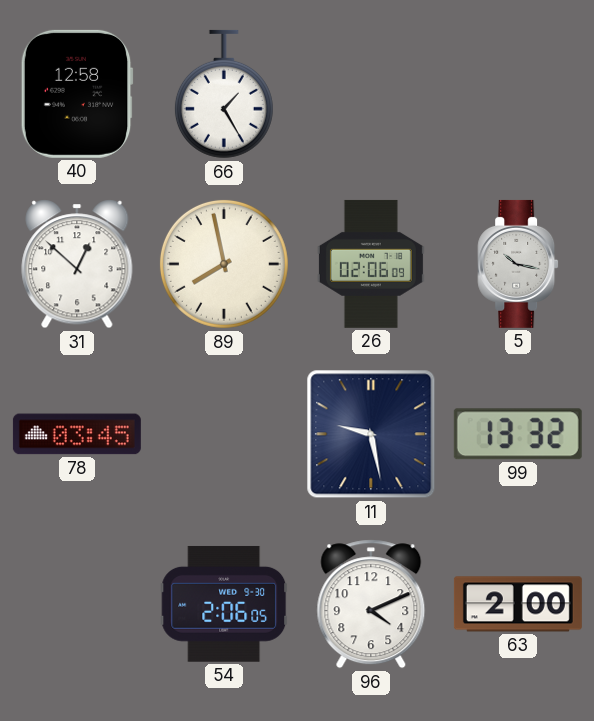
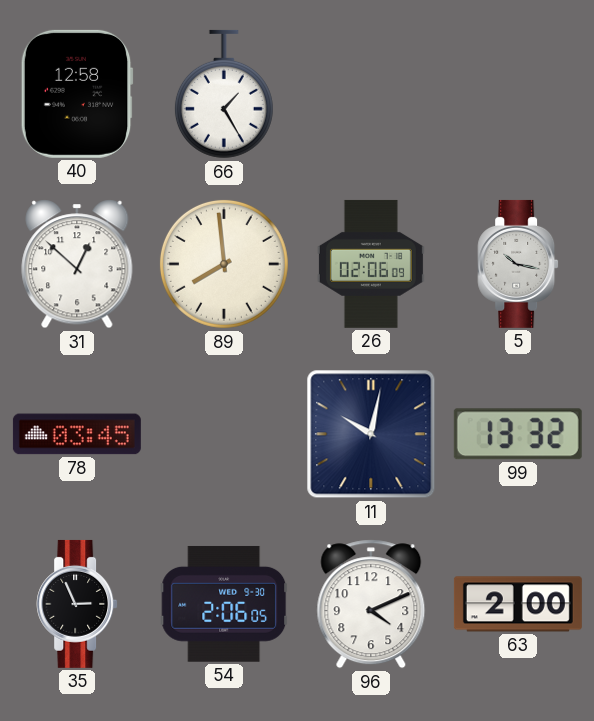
89: 7:58 -> 7:59
11: 9:28 -> 10:02
35: none -> 2:56
